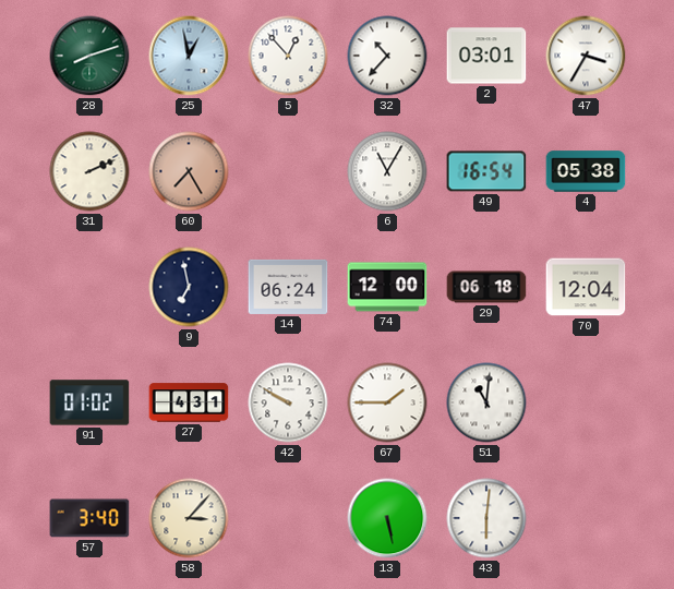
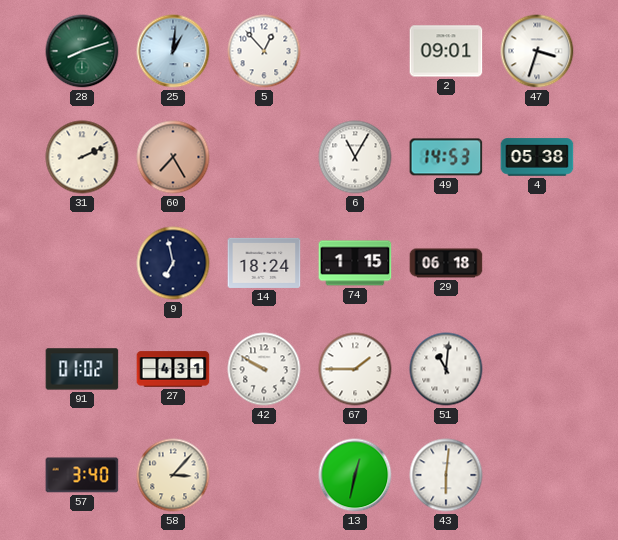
25: 12:58 -> 1:01
32: 10:37 -> none
2: 03:01 -> 09:01
47: 3:35 -> 3:33
49: 16:54 -> 14:53
14: 06:24 -> 18:24
74: 12:00 -> 1:15
70: 12:04 -> none
13: 5:28 -> 12:32
